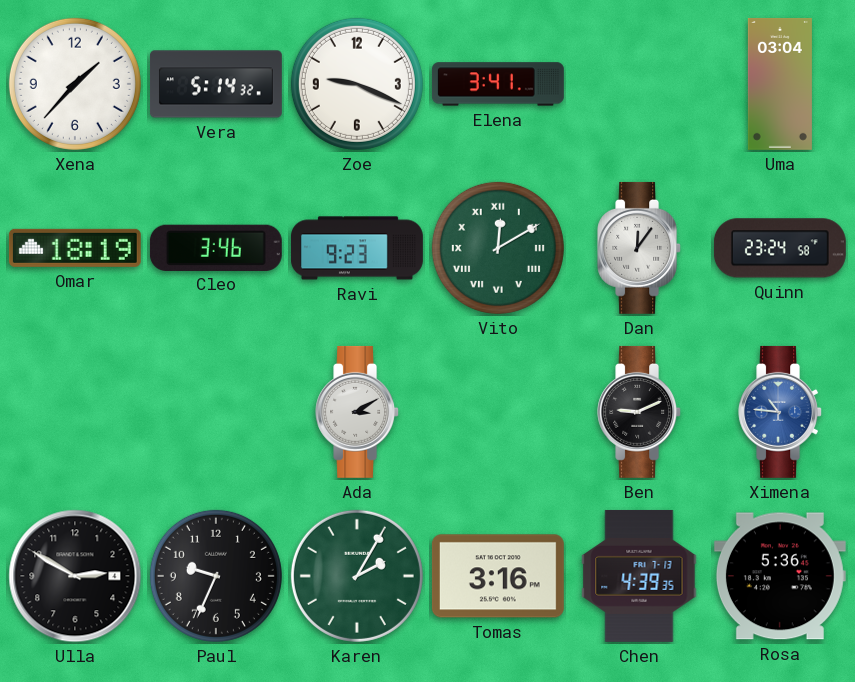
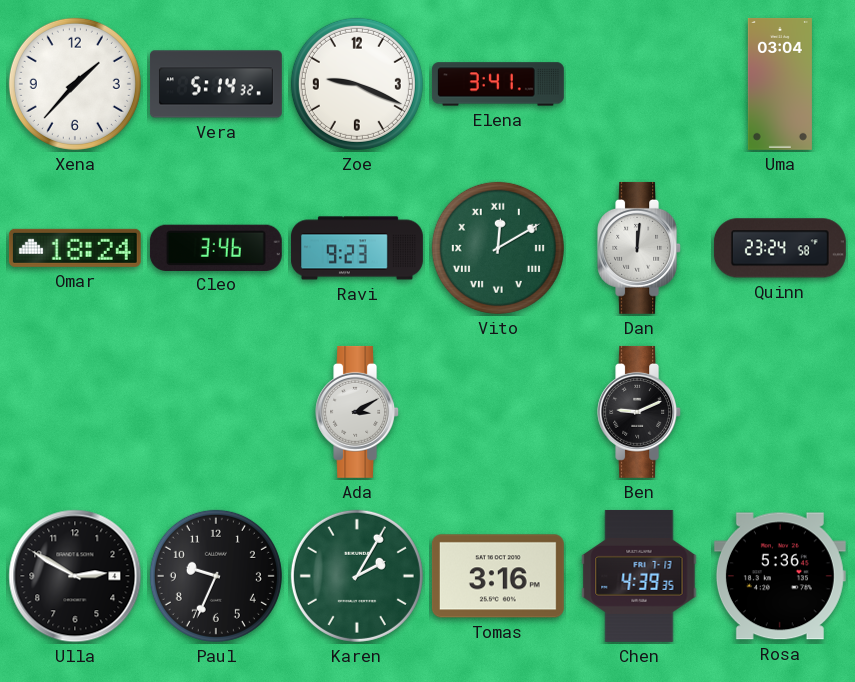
Omar: 18:19 -> 18:24
Dan: 12:06 -> 12:01
Ximena: 10:46 -> none
